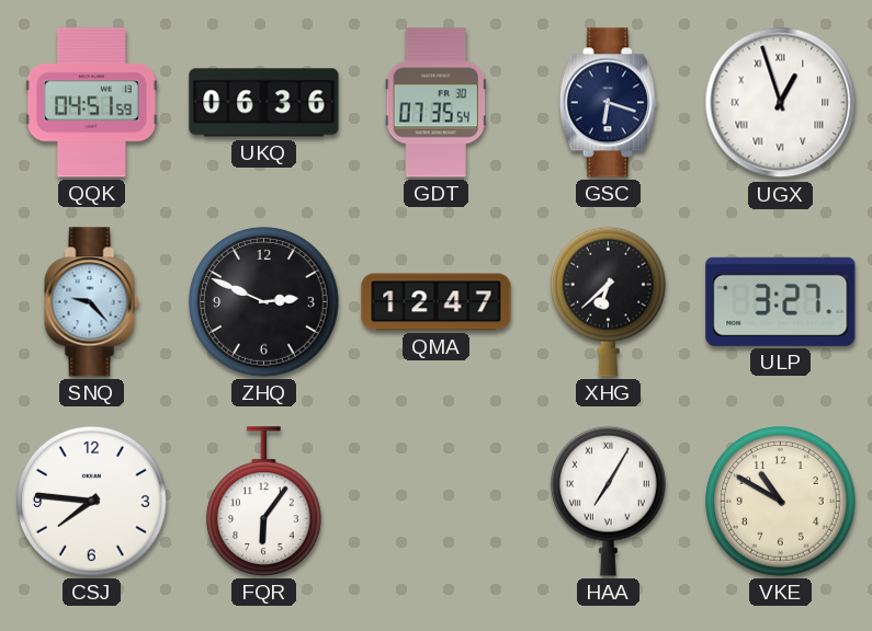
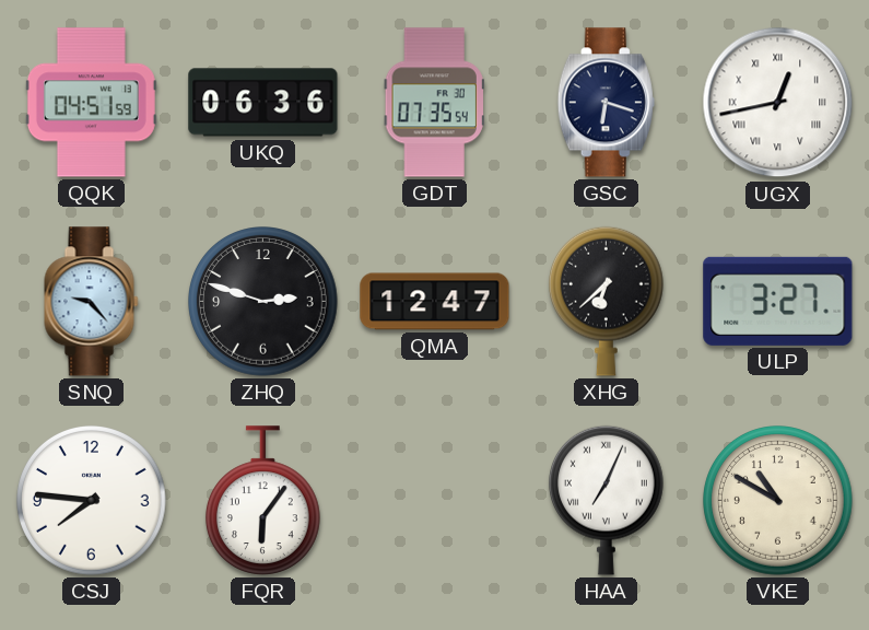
UGX: 12:57 -> 12:43
ZHQ: 2:49 -> 2:48
HAA: 7:05 -> 7:04
